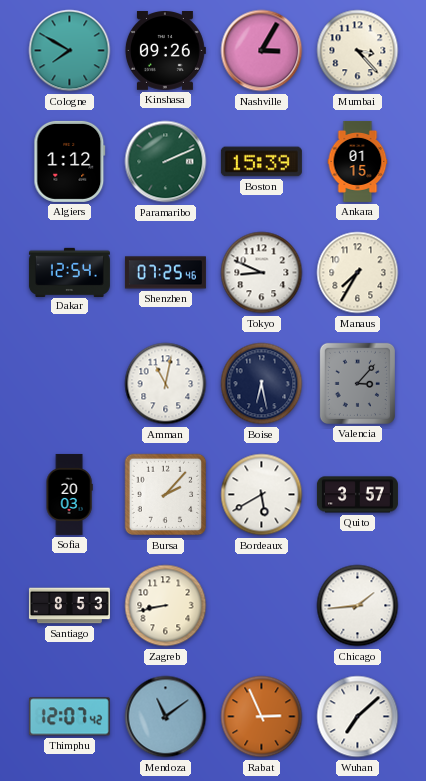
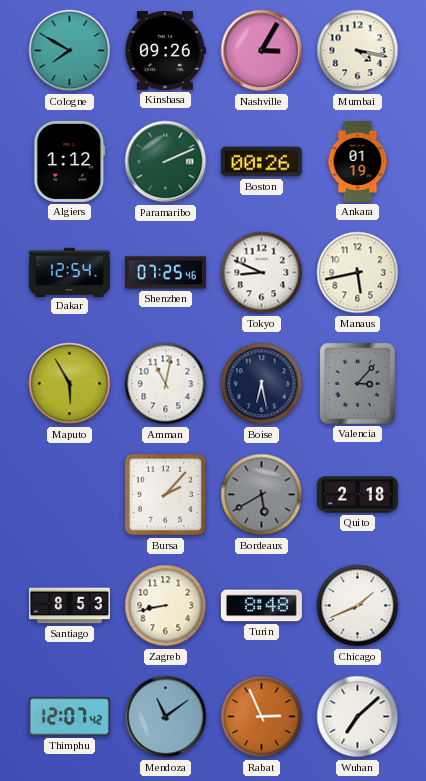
Mumbai: 3:23 -> 4:17
Boston: 15:39 -> 00:26
Ankara: 01:15 -> 01:19
Manaus: 7:35 -> 5:43
Maputo: none -> 5:55
Sofia: 20:03 -> none
Bordeaux dial: white -> grey
Quito: 3:57 -> 2:18
Turin: none -> 8:48
Chicago: 1:44 -> 1:41
